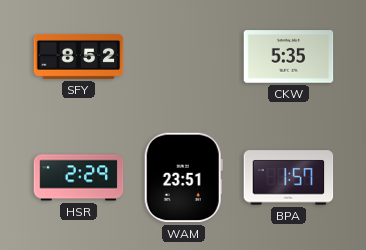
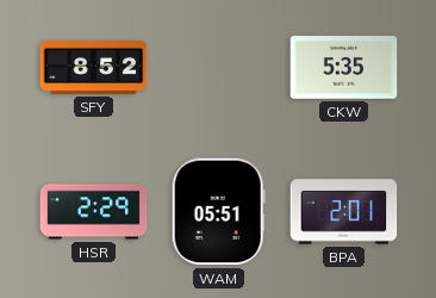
WAM: 23:51 -> 05:51
BPA: 1:57 -> 2:01
